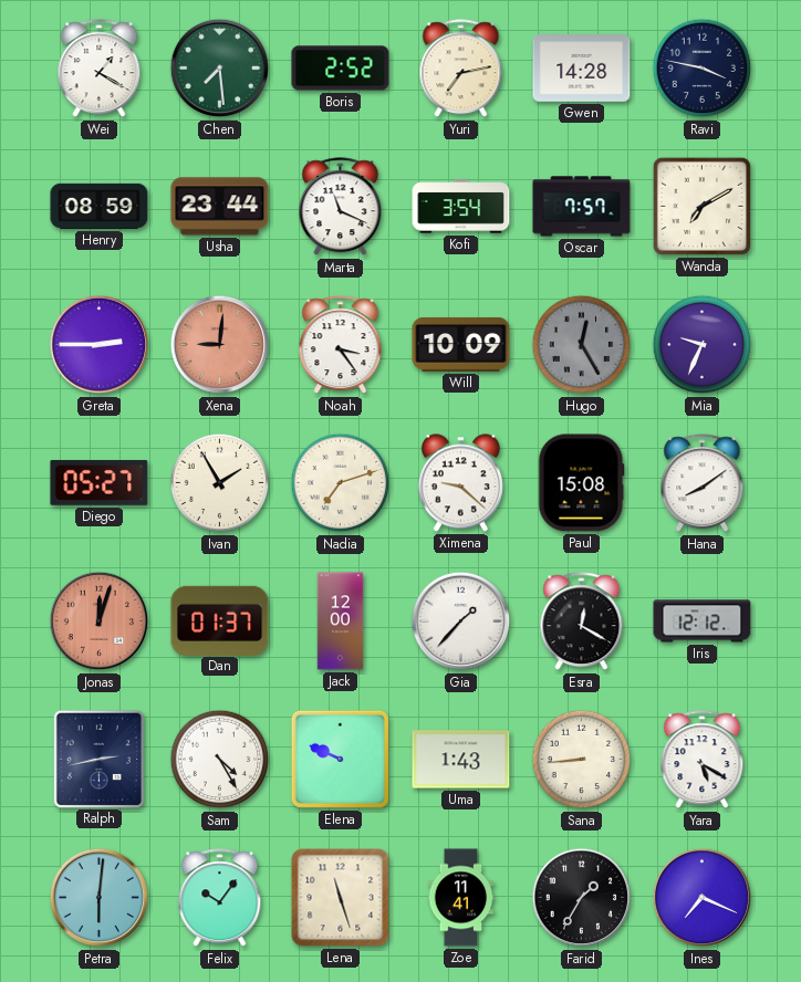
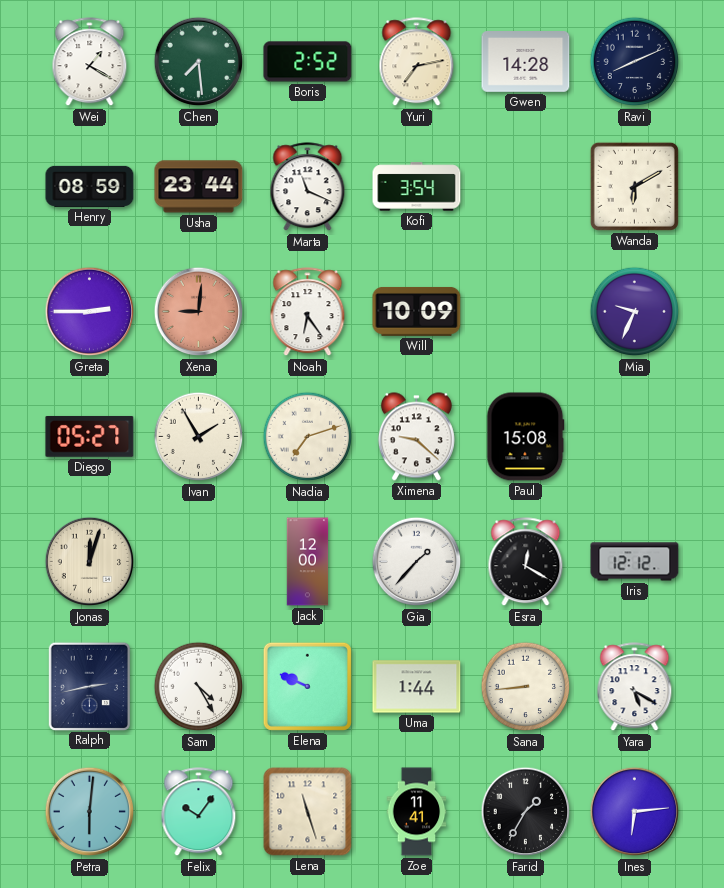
Ravi: 3:47 -> 8:11
Oscar: 7:57 -> none
Wanda: 7:10 -> 6:10
Noah: 3:24 -> 6:24
Hugo: 12:25 -> none
Hana: 8:09 -> none
Jonas dial: salmon -> cream
Dan: 01:37 -> none
Uma: 1:43 -> 1:44
Ines: 7:19 -> 6:14
